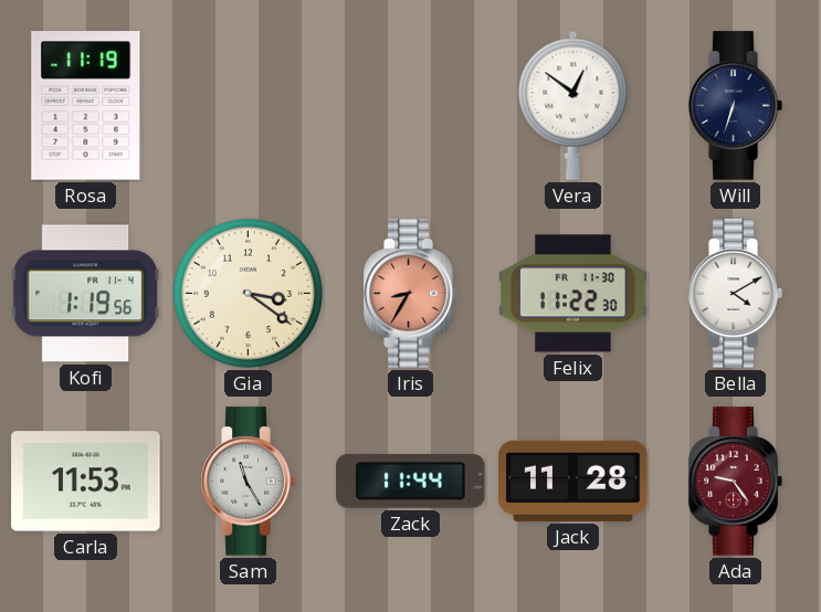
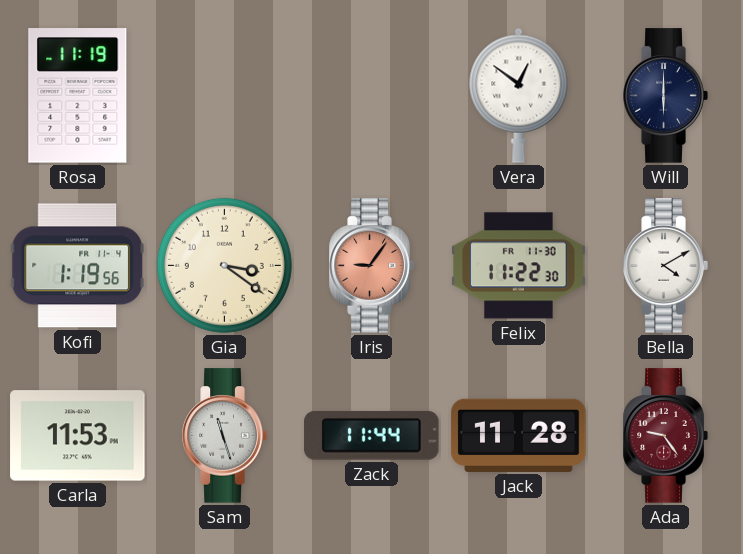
Will: 6:33 -> 6:00
Iris: 8:35 -> 9:06
Sam: 11:25 -> 11:27
